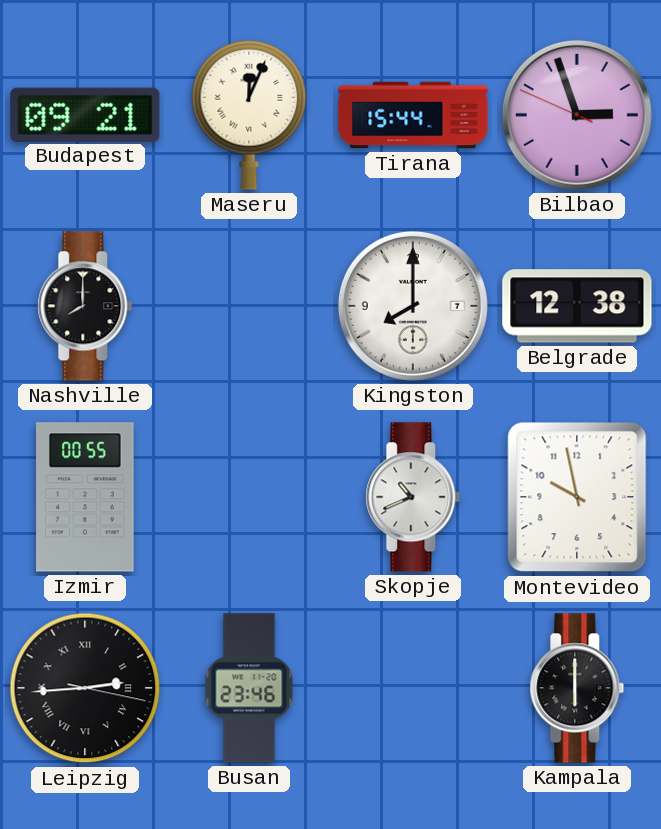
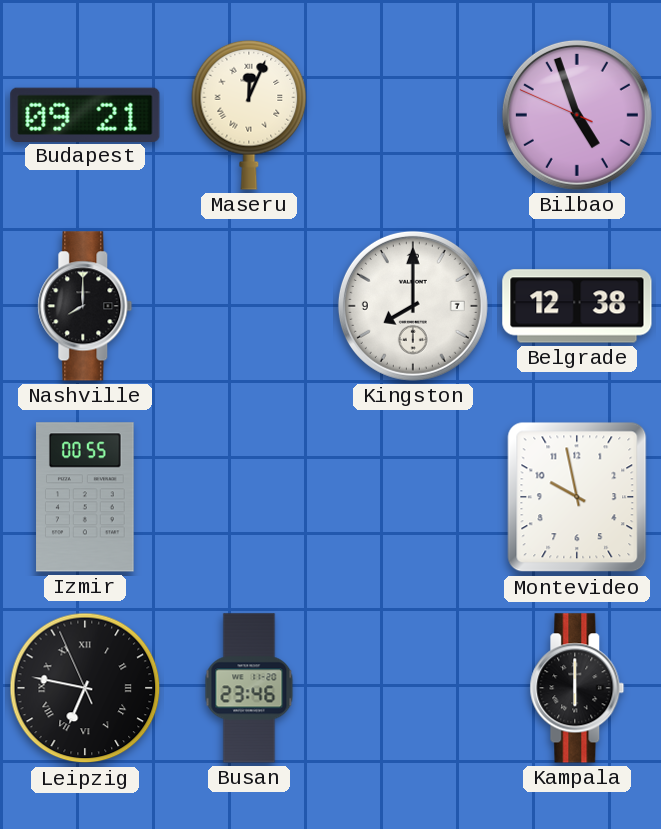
Tirana: 15:44 -> none
Bilbao: 2:56 -> 4:56
Skopje: 10:41 -> none
Leipzig: 2:44 -> 6:46
